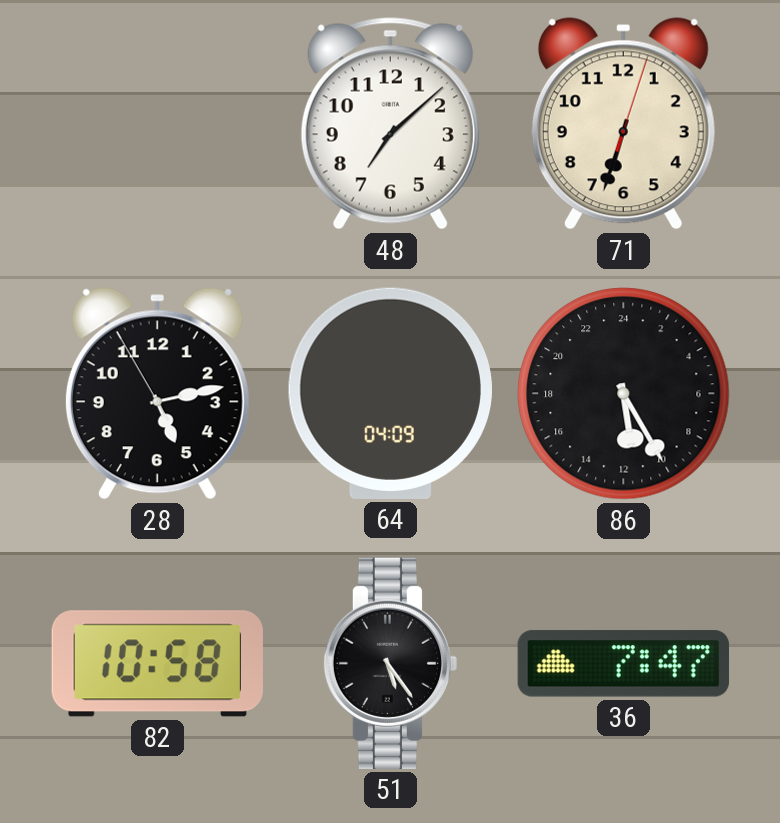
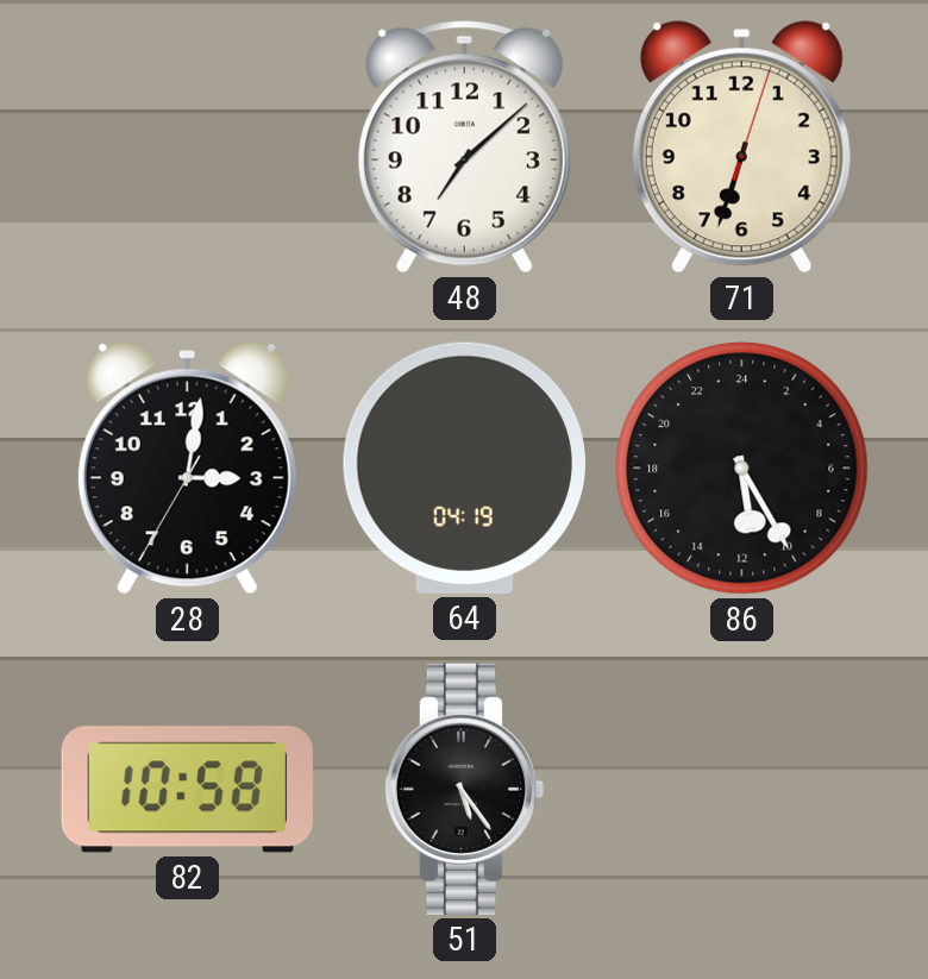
28: 5:12 -> 3:01
64: 04:09 -> 04:19
36: 7:47 -> none
